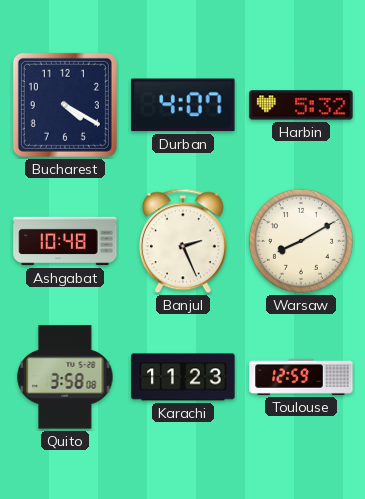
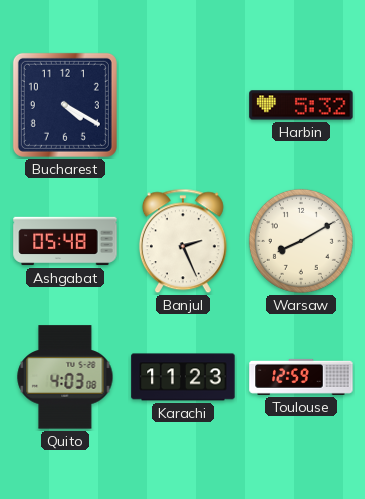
Durban: 4:07 -> none
Ashgabat: 10:48 -> 05:48
Quito: 3:58 -> 4:03
